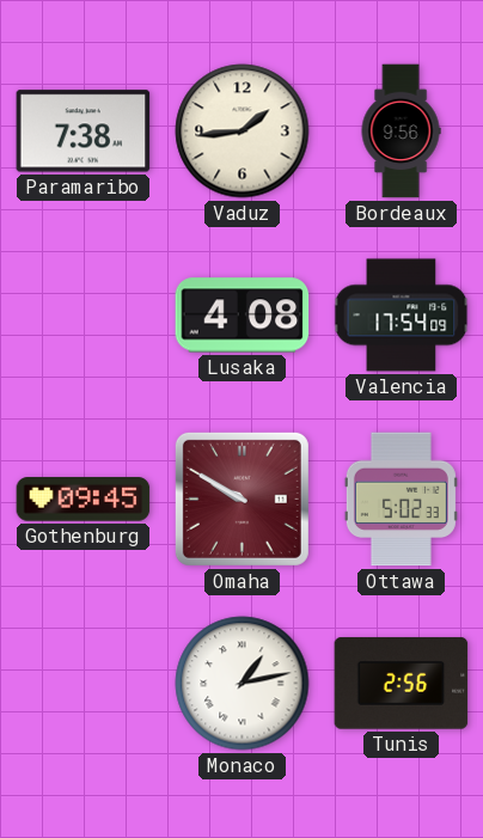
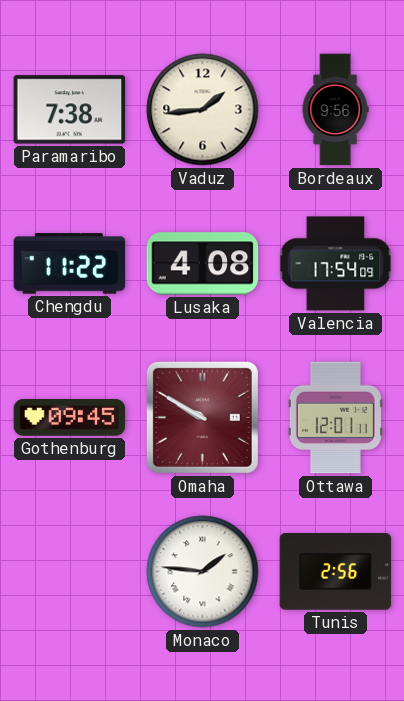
Chengdu: none -> 11:22
Ottawa: 5:02 -> 12:01
Monaco: 1:13 -> 1:46
